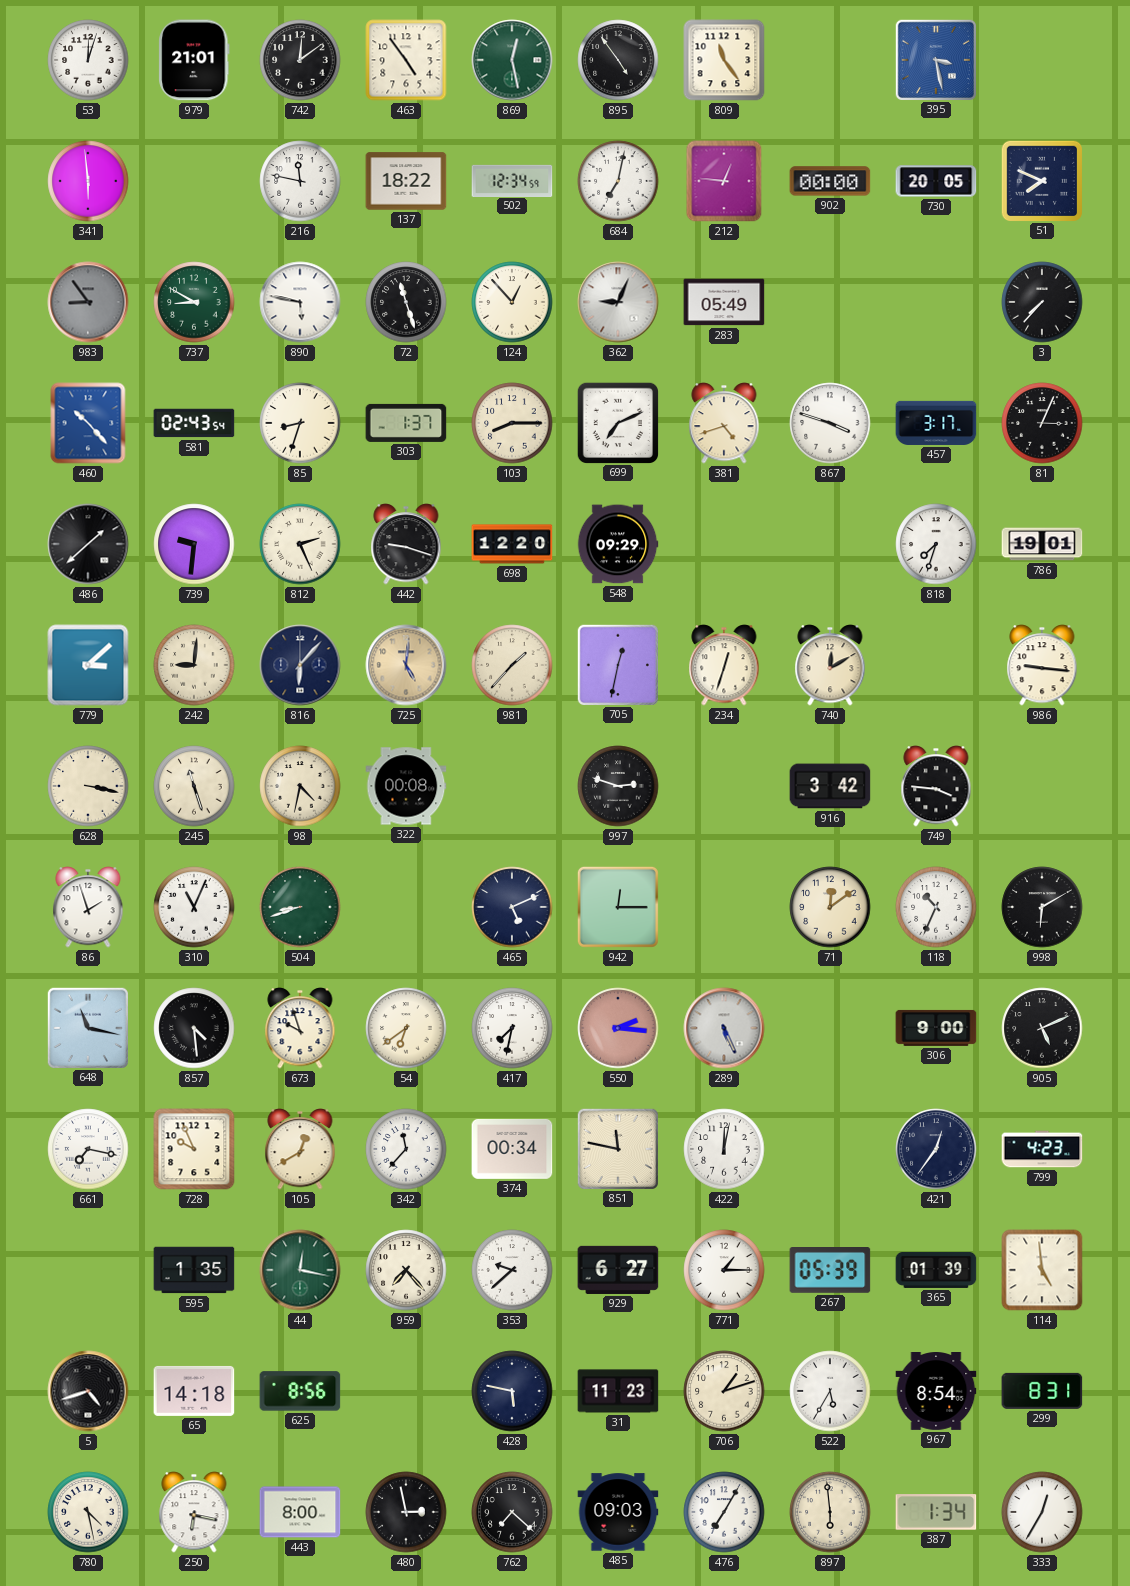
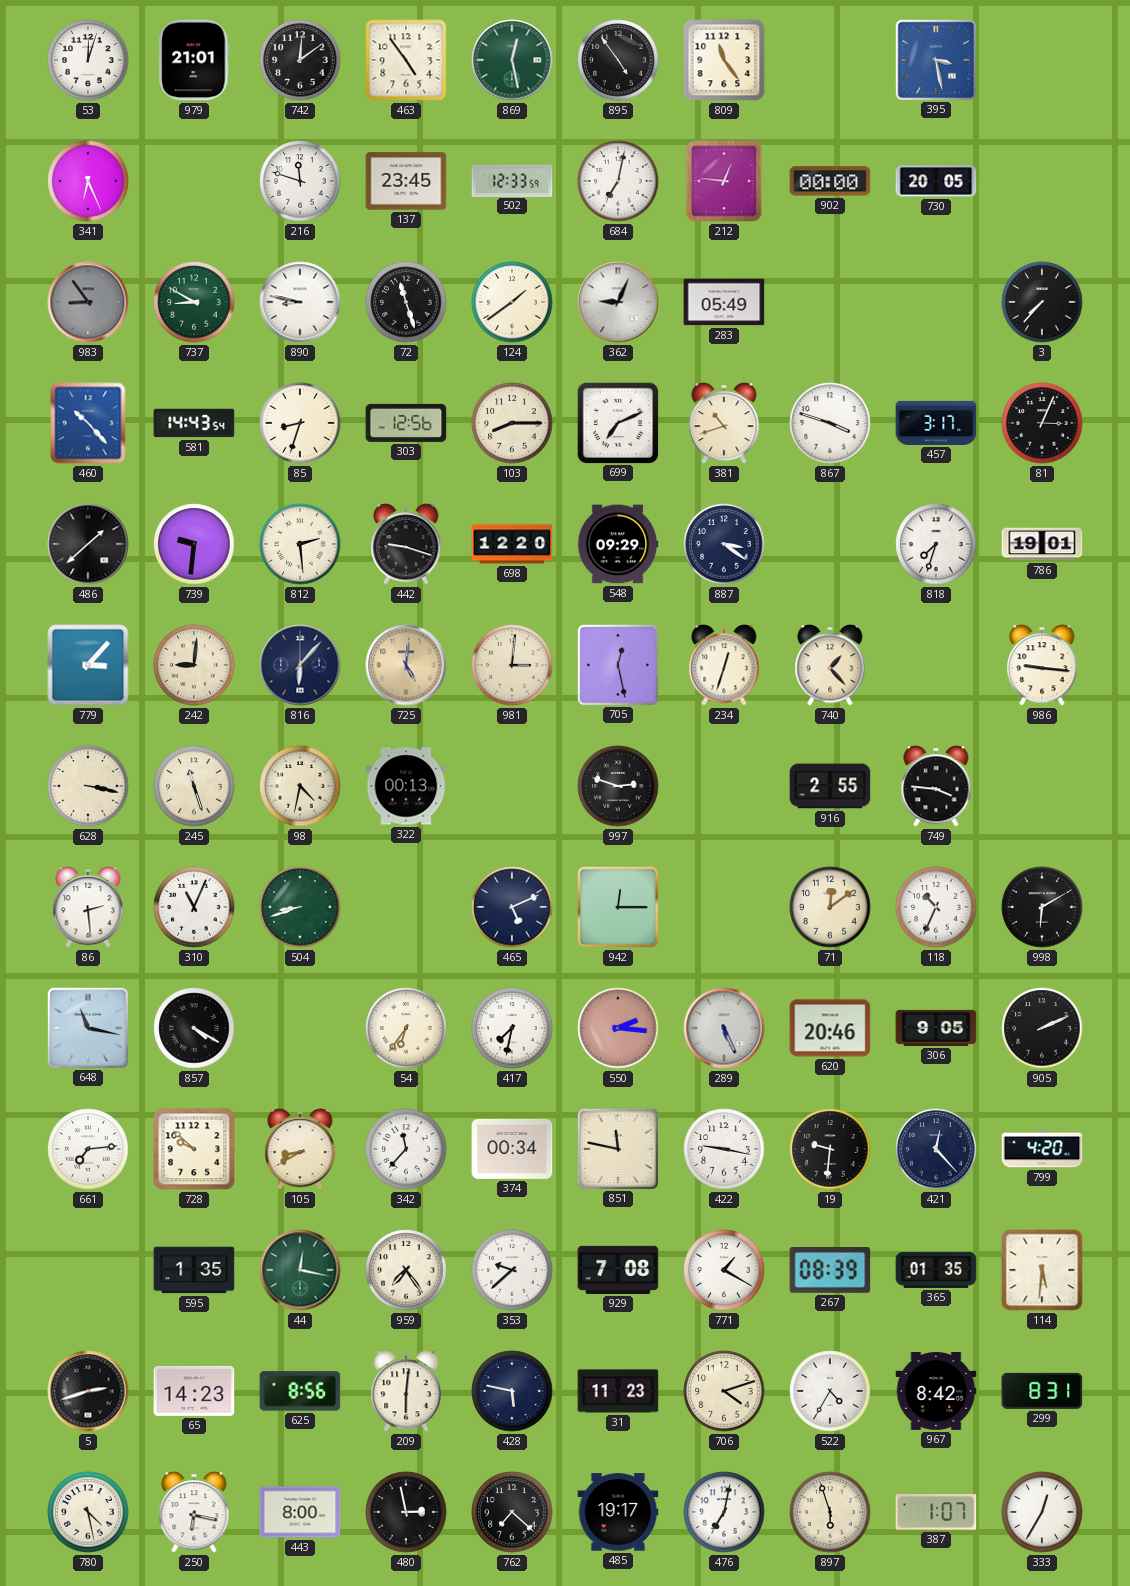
341: 5:59 -> 6:26
216: 11:47 -> 11:48
137: 18:22 -> 23:45
502: 12:34 -> 12:33
51: 7:49 -> none
890: 5:47 -> 8:47
124: 12:53 -> 1:39
581: 02:43 -> 14:43
303: 1:37 -> 12:56
381: 4:42 -> 10:42
812: 2:26 -> 2:29
887: none -> 3:21
779: 3:08 -> 3:07
981: 1:37 -> 3:01
705: 12:32 -> 12:28
740: 12:10 -> 1:23
322: 00:08 -> 00:13
916: 3:42 -> 2:55
86: 1:57 -> 2:29
857: 4:29 -> 4:20
673: 9:57 -> none
54: 6:39 -> 6:36
620: none -> 20:46
306: 9:00 -> 9:05
905: 5:11 -> 2:11
661: 7:17 -> 7:14
728: 9:56 -> 9:52
105: 12:40 -> 8:40
422: 12:02 -> 9:17
19: none -> 9:31
421: 12:36 -> 12:23
799: 4:23 -> 4:20
959: 7:23 -> 7:24
929: 6:27 -> 7:08
771: 1:15 -> 1:20
267: 05:39 -> 08:39
365: 01:39 -> 01:35
114: 4:59 -> 5:31
5: 4:42 -> 2:42
65: 14:18 -> 14:23
209: none -> 6:01
706: 1:12 -> 4:12
522: 5:35 -> 4:35
967: 8:54 -> 8:42
485: 09:03 -> 19:17
476: 7:05 -> 7:02
897: 5:59 -> 5:57
387: 1:34 -> 1:07
